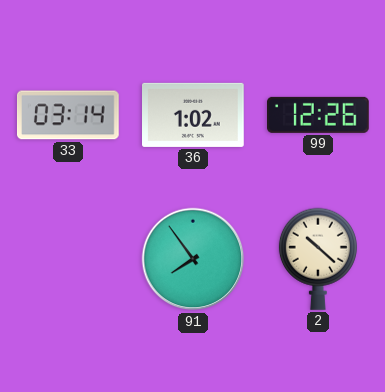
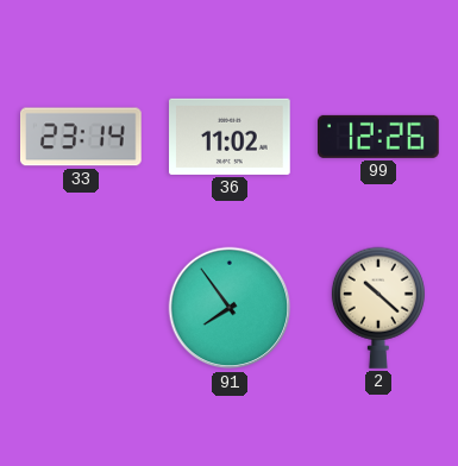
33: 03:14 -> 23:14
36: 1:02 -> 11:02
